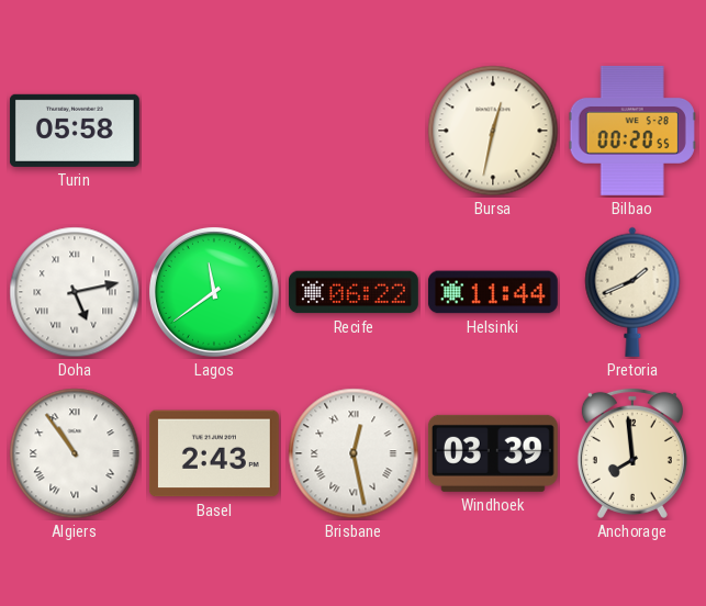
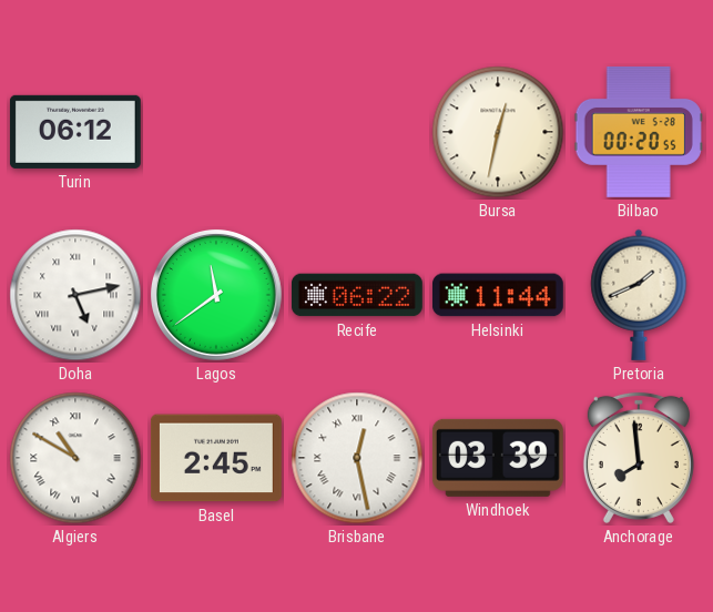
Turin: 05:58 -> 06:12
Algiers: 10:54 -> 10:50
Basel: 2:43 -> 2:45
